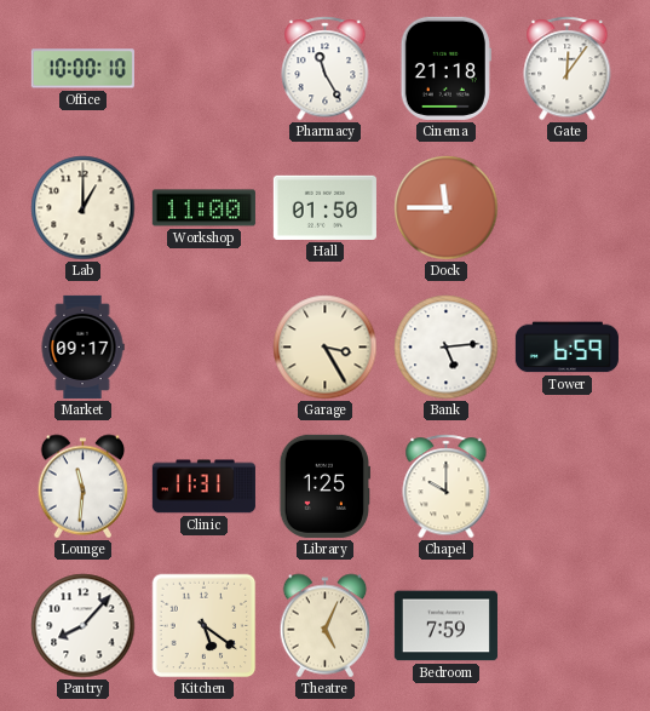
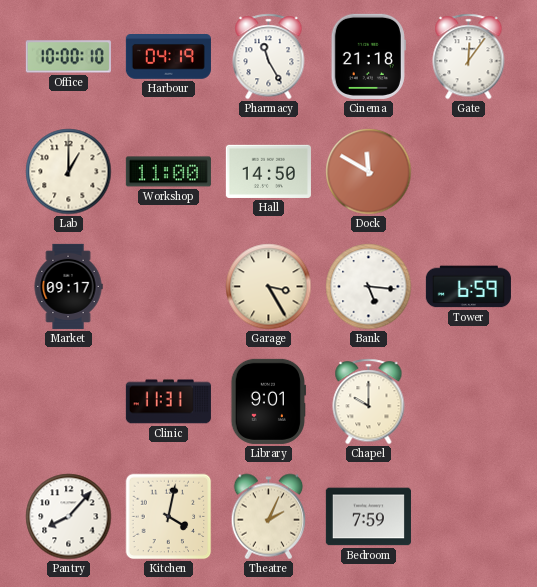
Harbour: none -> 04:19
Hall: 01:50 -> 14:50
Dock: 11:45 -> 11:50
Bank: 5:14 -> 5:16
Lounge: 11:31 -> none
Library: 1:25 -> 9:01
Kitchen: 5:21 -> 4:02
Theatre: 5:04 -> 2:04
